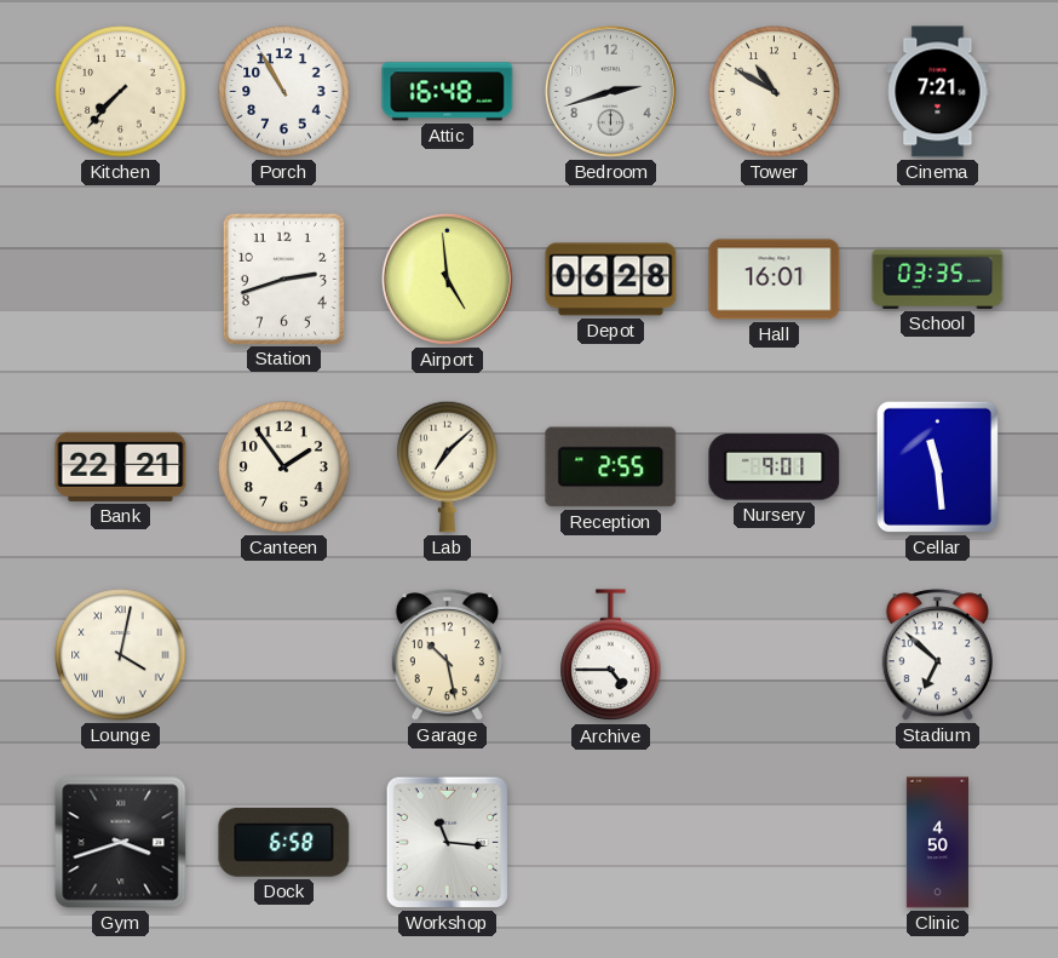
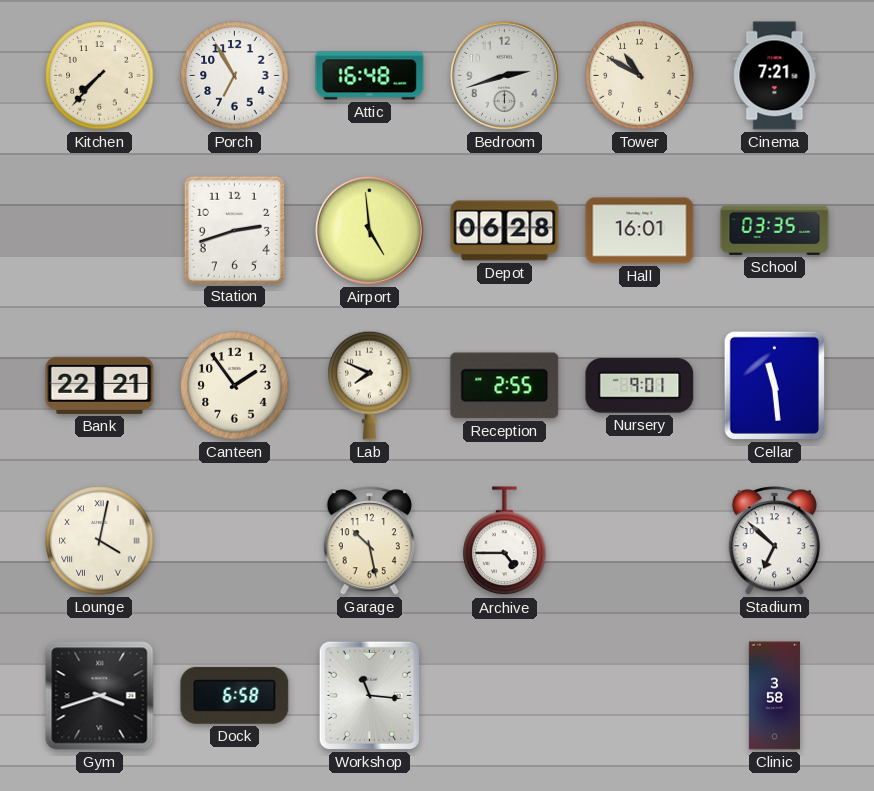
Porch: 10:55 -> 6:55
Lab: 7:08 -> 7:49
Clinic: 4:50 -> 3:58
